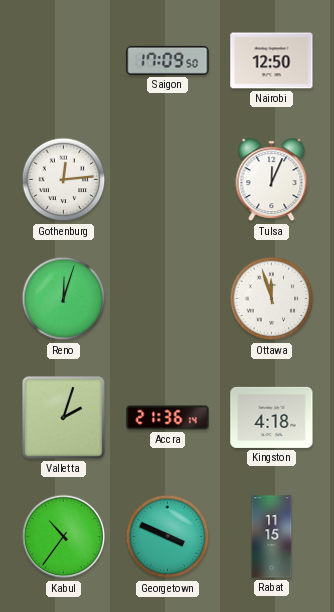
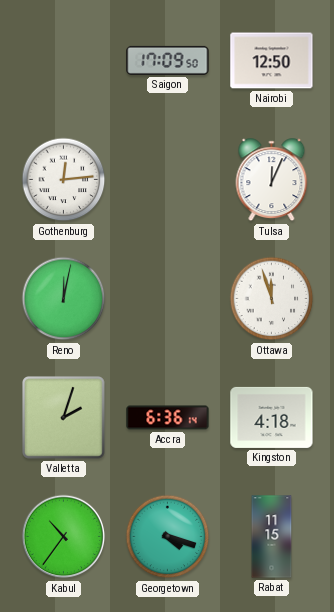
Reno: 12:03 -> 12:02
Accra: 21:36 -> 6:36
Georgetown: 3:49 -> 4:18
